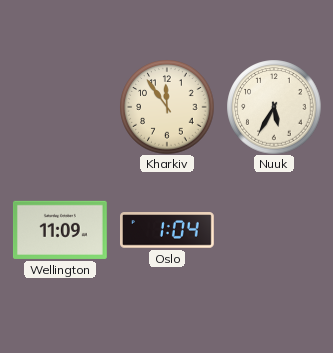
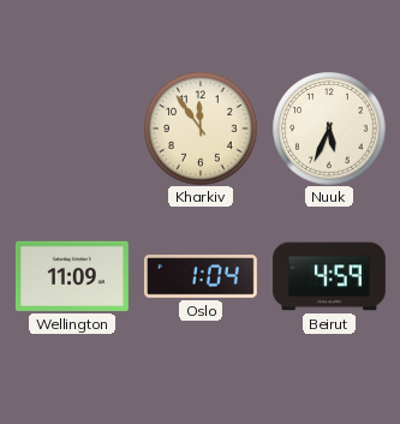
Nuuk: 5:35 -> 5:34
Beirut: none -> 4:59
